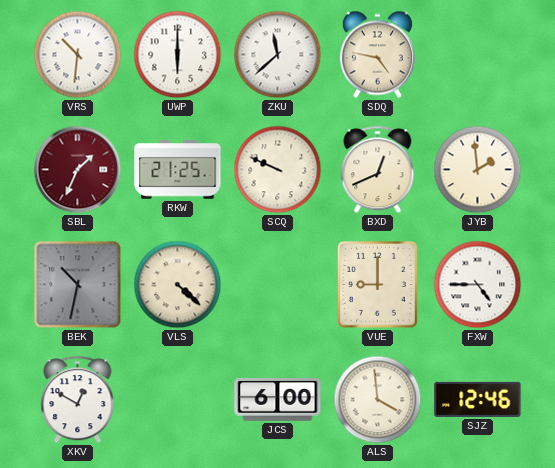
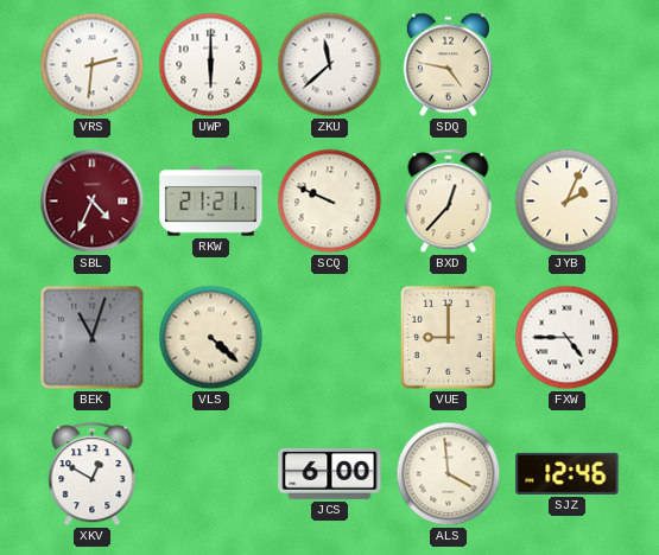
VRS: 10:31 -> 2:31
SBL: 1:34 -> 4:34
RKW: 21:25 -> 21:21
BXD: 12:41 -> 12:37
JYB: 1:59 -> 2:04
BEK: 10:32 -> 11:03
